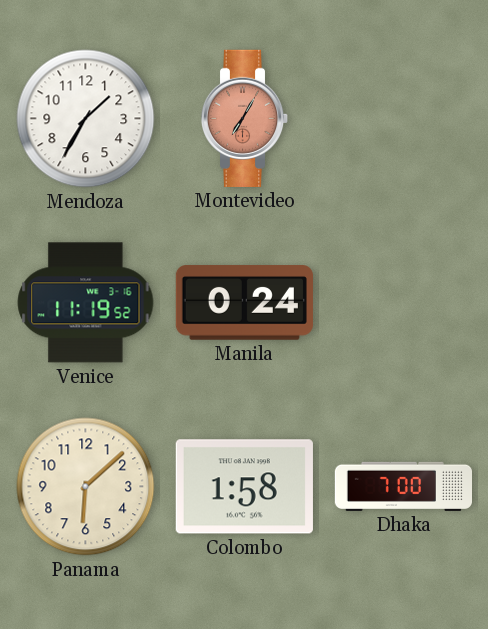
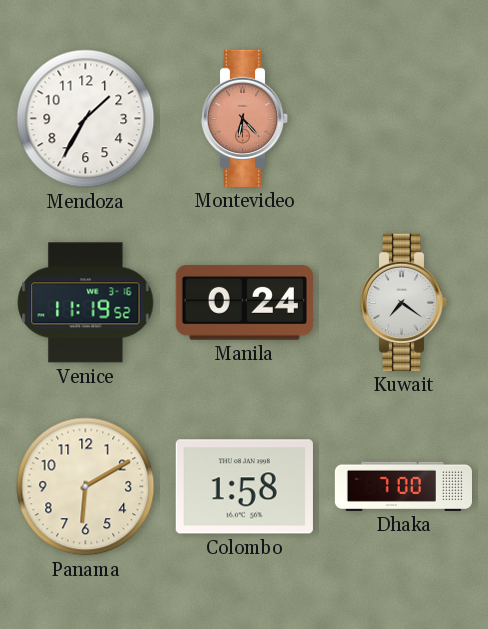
Montevideo: 7:05 -> 6:23
Kuwait: none -> 7:21
Panama: 6:08 -> 6:10
